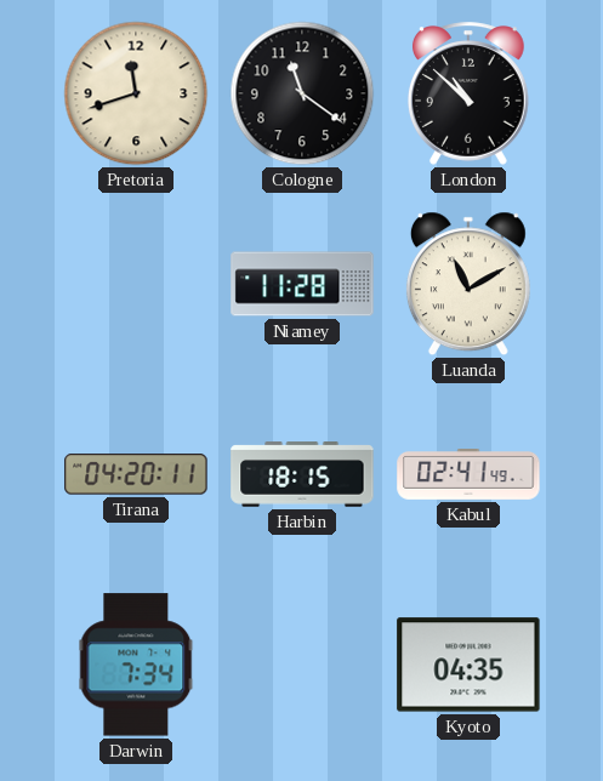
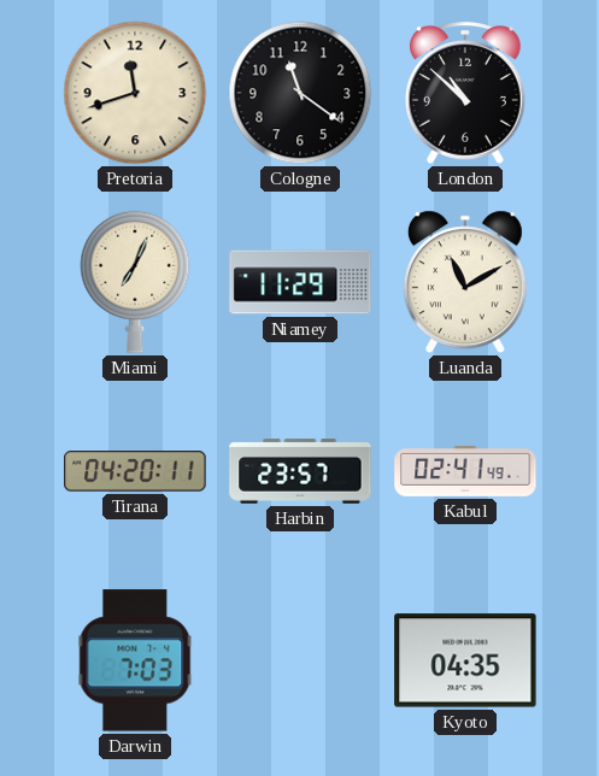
Miami: none -> 7:04
Niamey: 11:28 -> 11:29
Harbin: 18:15 -> 23:57
Darwin: 7:34 -> 7:03
